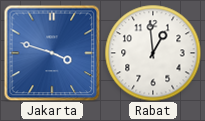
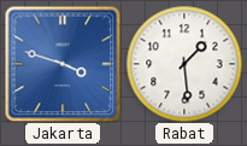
Rabat: 12:59 -> 1:29
